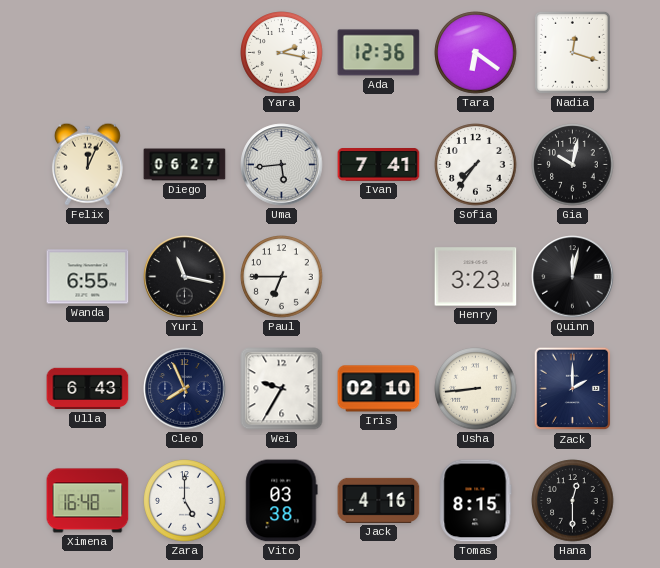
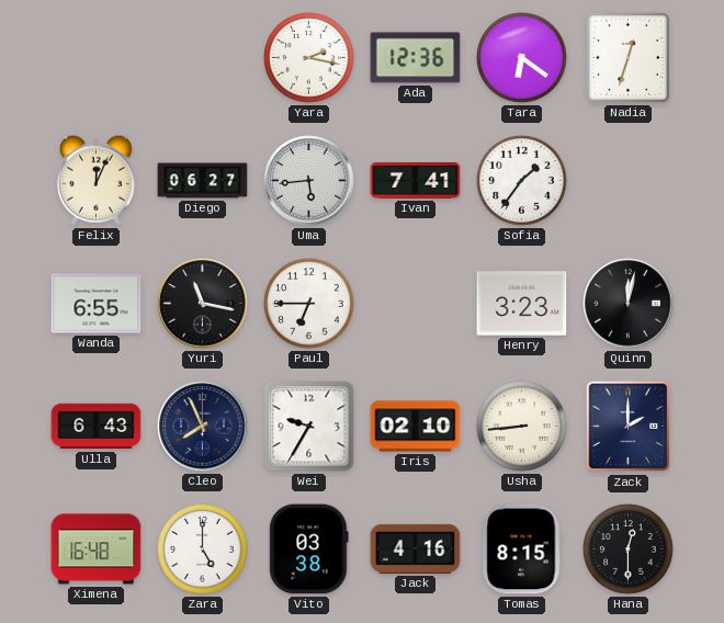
Nadia: 12:18 -> 12:33
Sofia: 7:36 -> 1:36
Gia: 10:02 -> none
